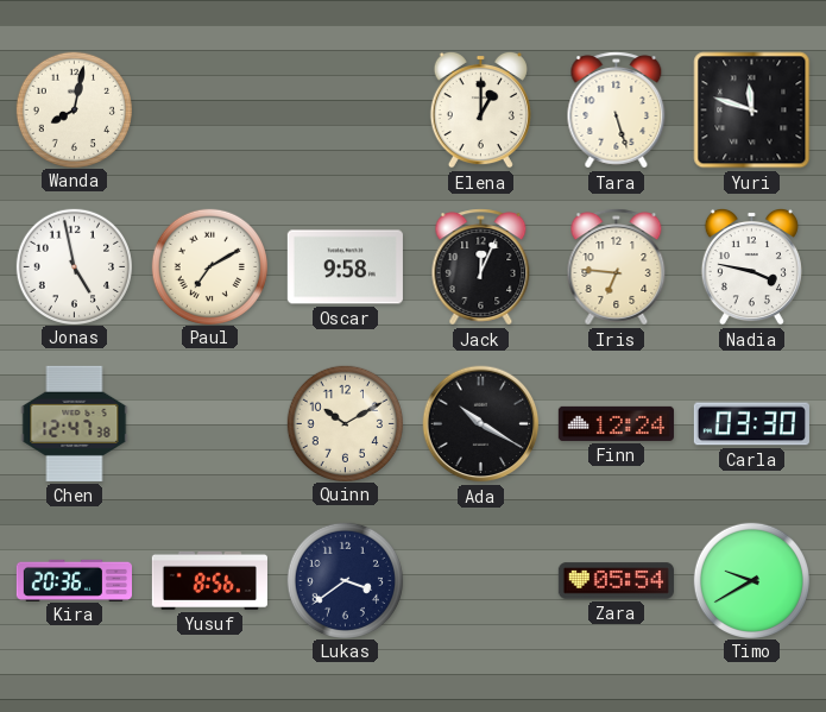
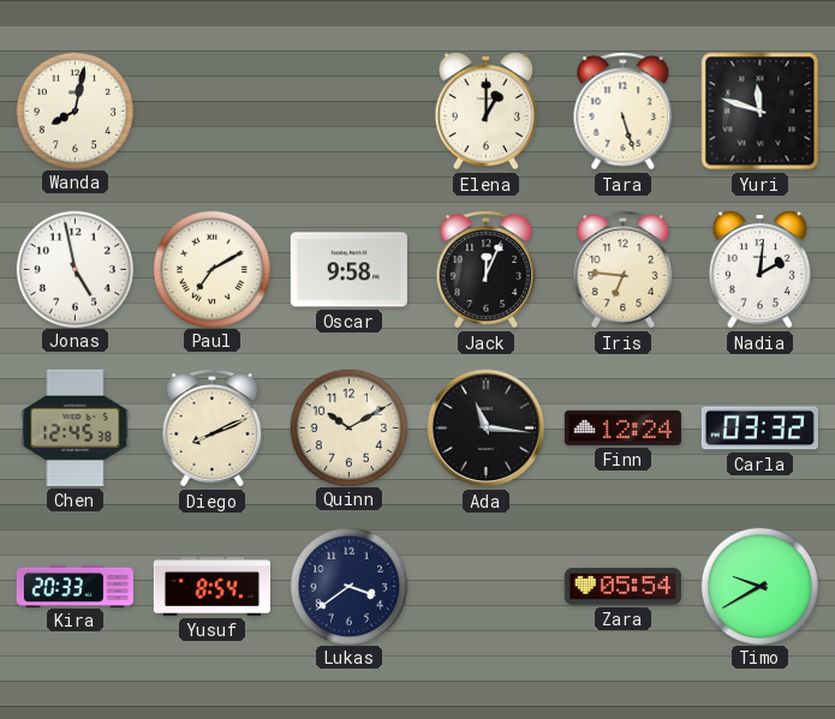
Nadia: 3:47 -> 2:01
Chen: 12:47 -> 12:45
Diego: none -> 8:11
Ada: 10:20 -> 11:16
Carla: 03:30 -> 03:32
Kira: 20:36 -> 20:33
Yusuf: 8:56 -> 8:54
